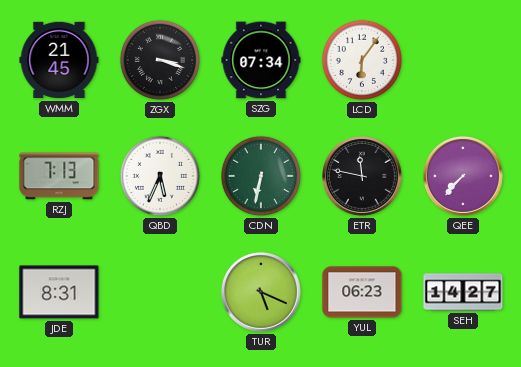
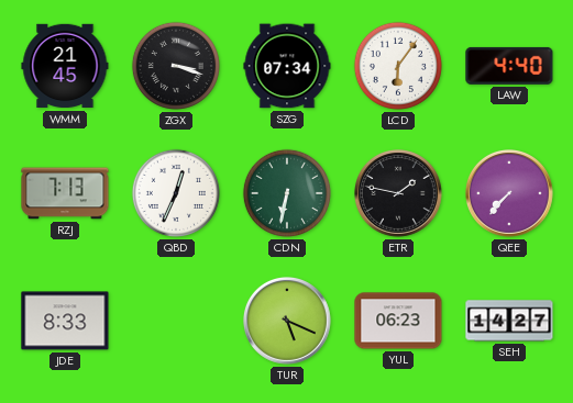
LAW: none -> 4:40
QBD: 5:34 -> 12:34
ETR: 11:47 -> 1:47
JDE: 8:31 -> 8:33
